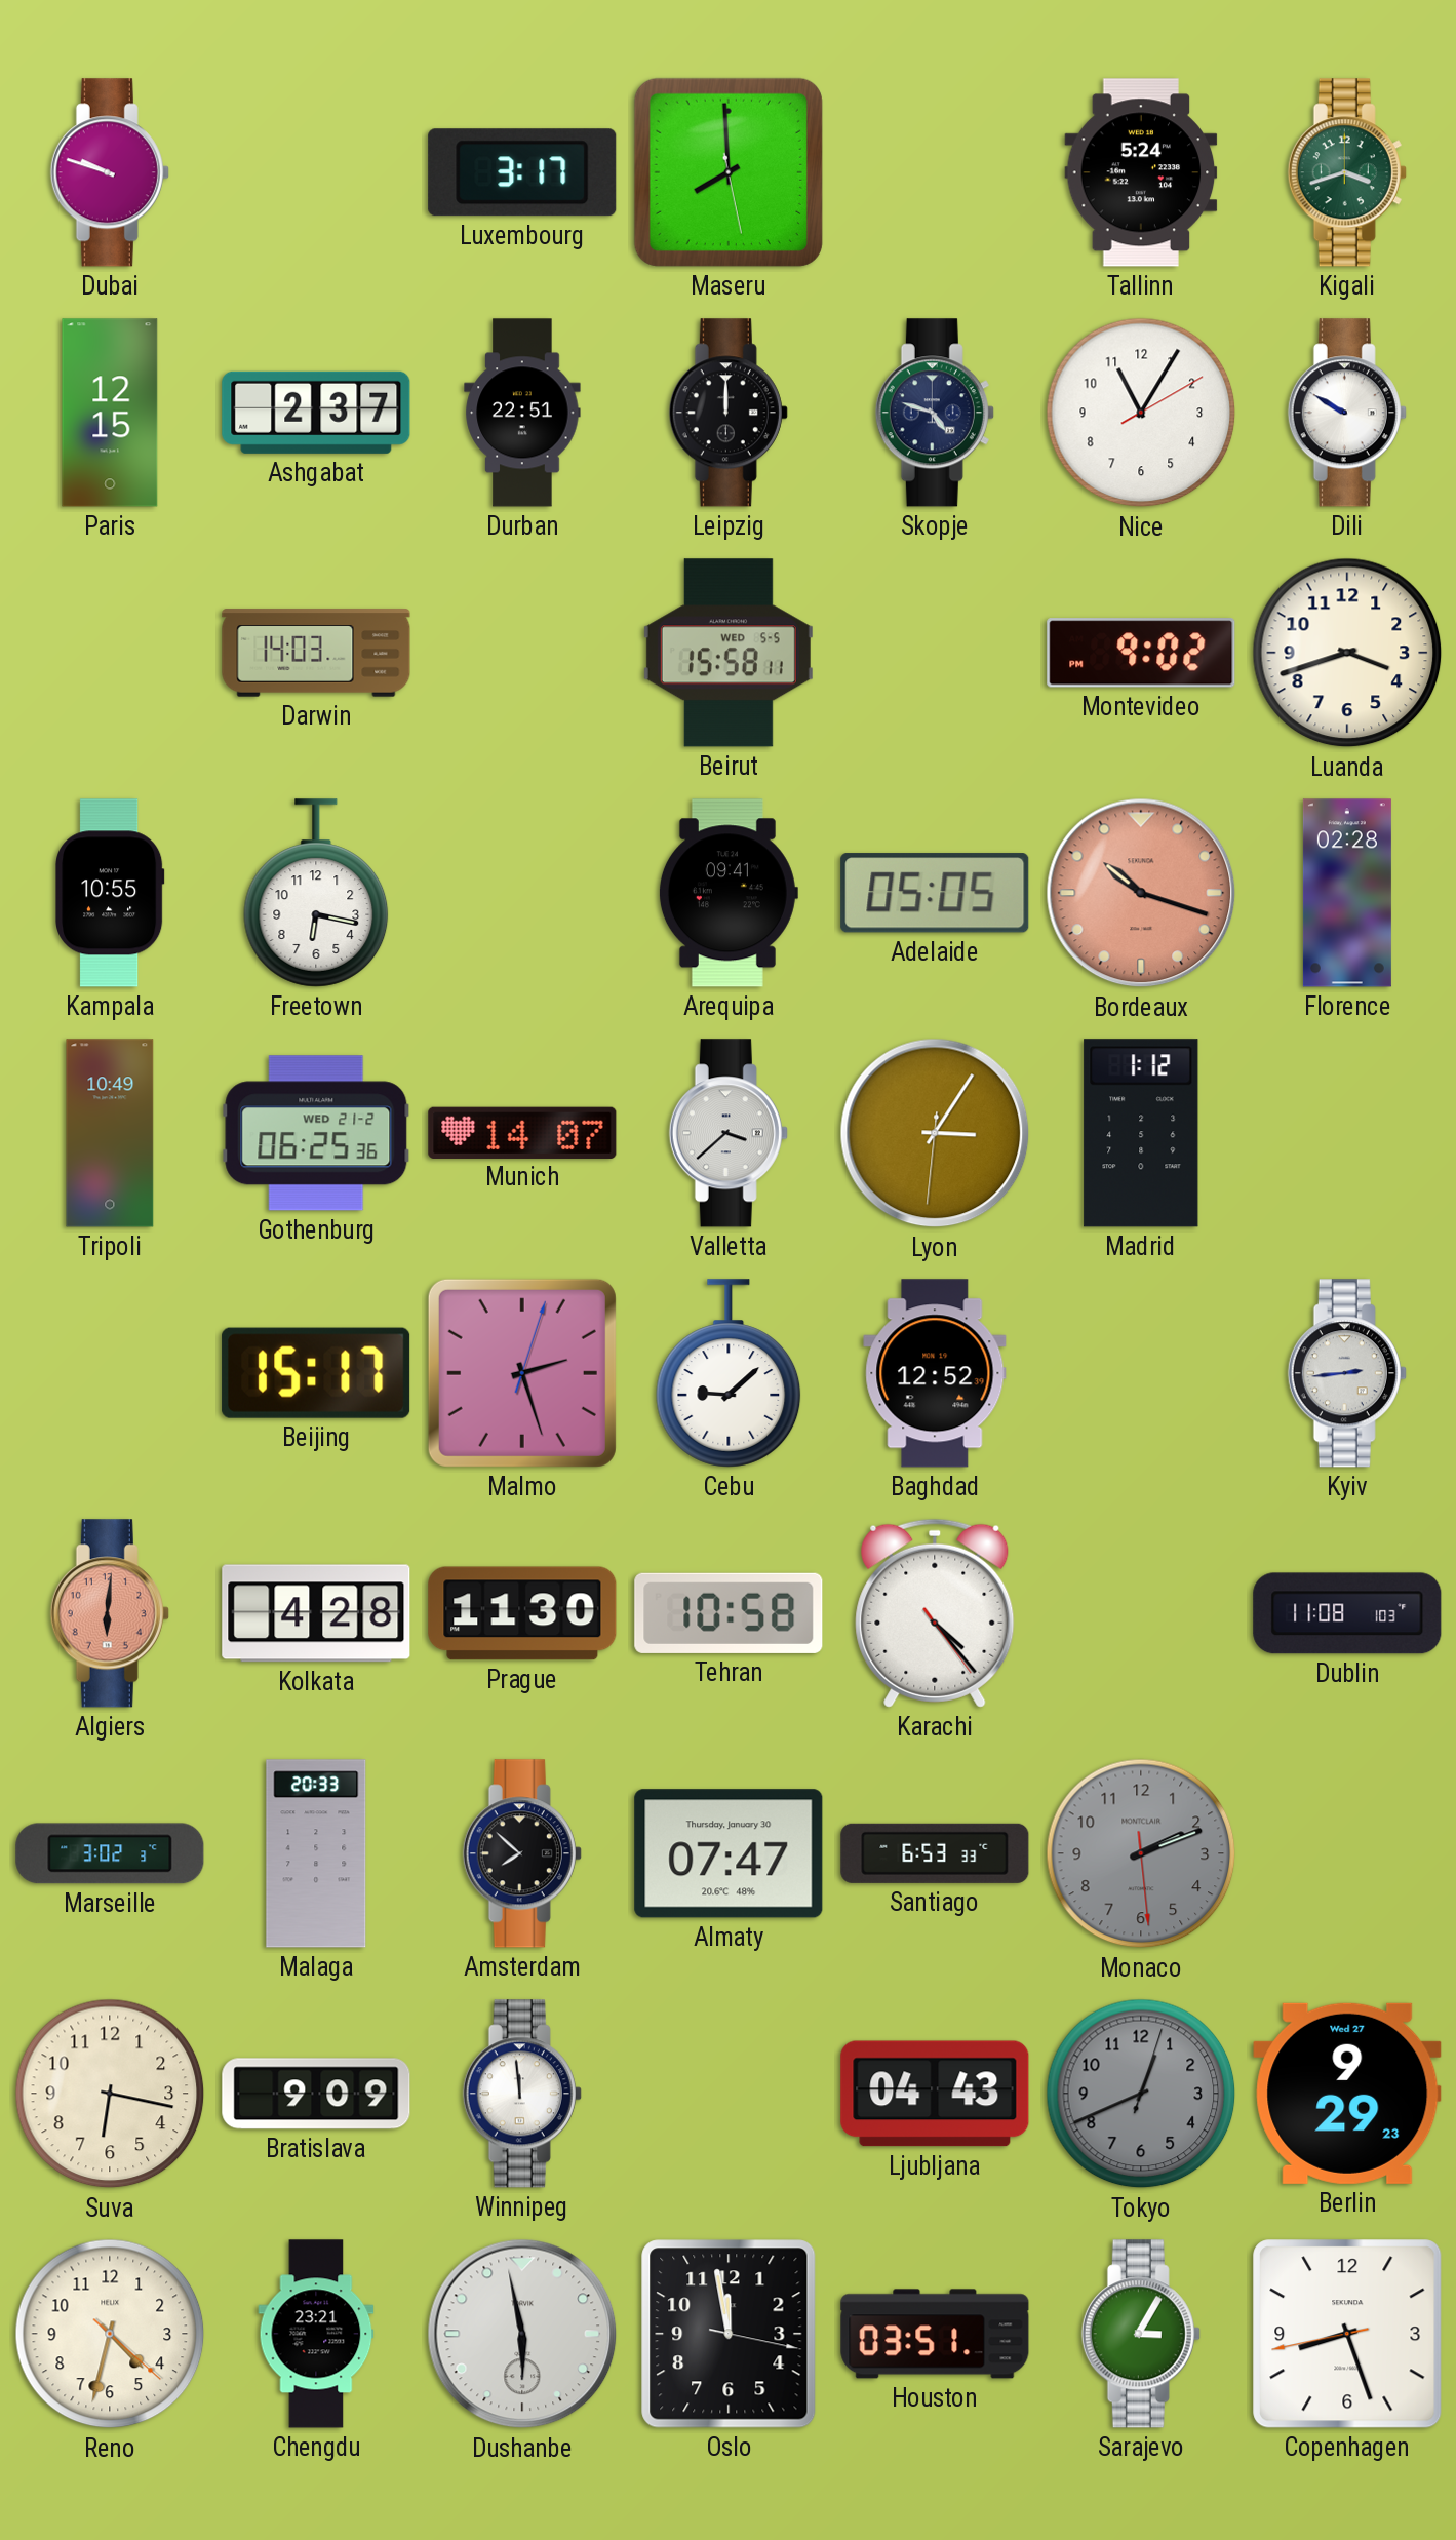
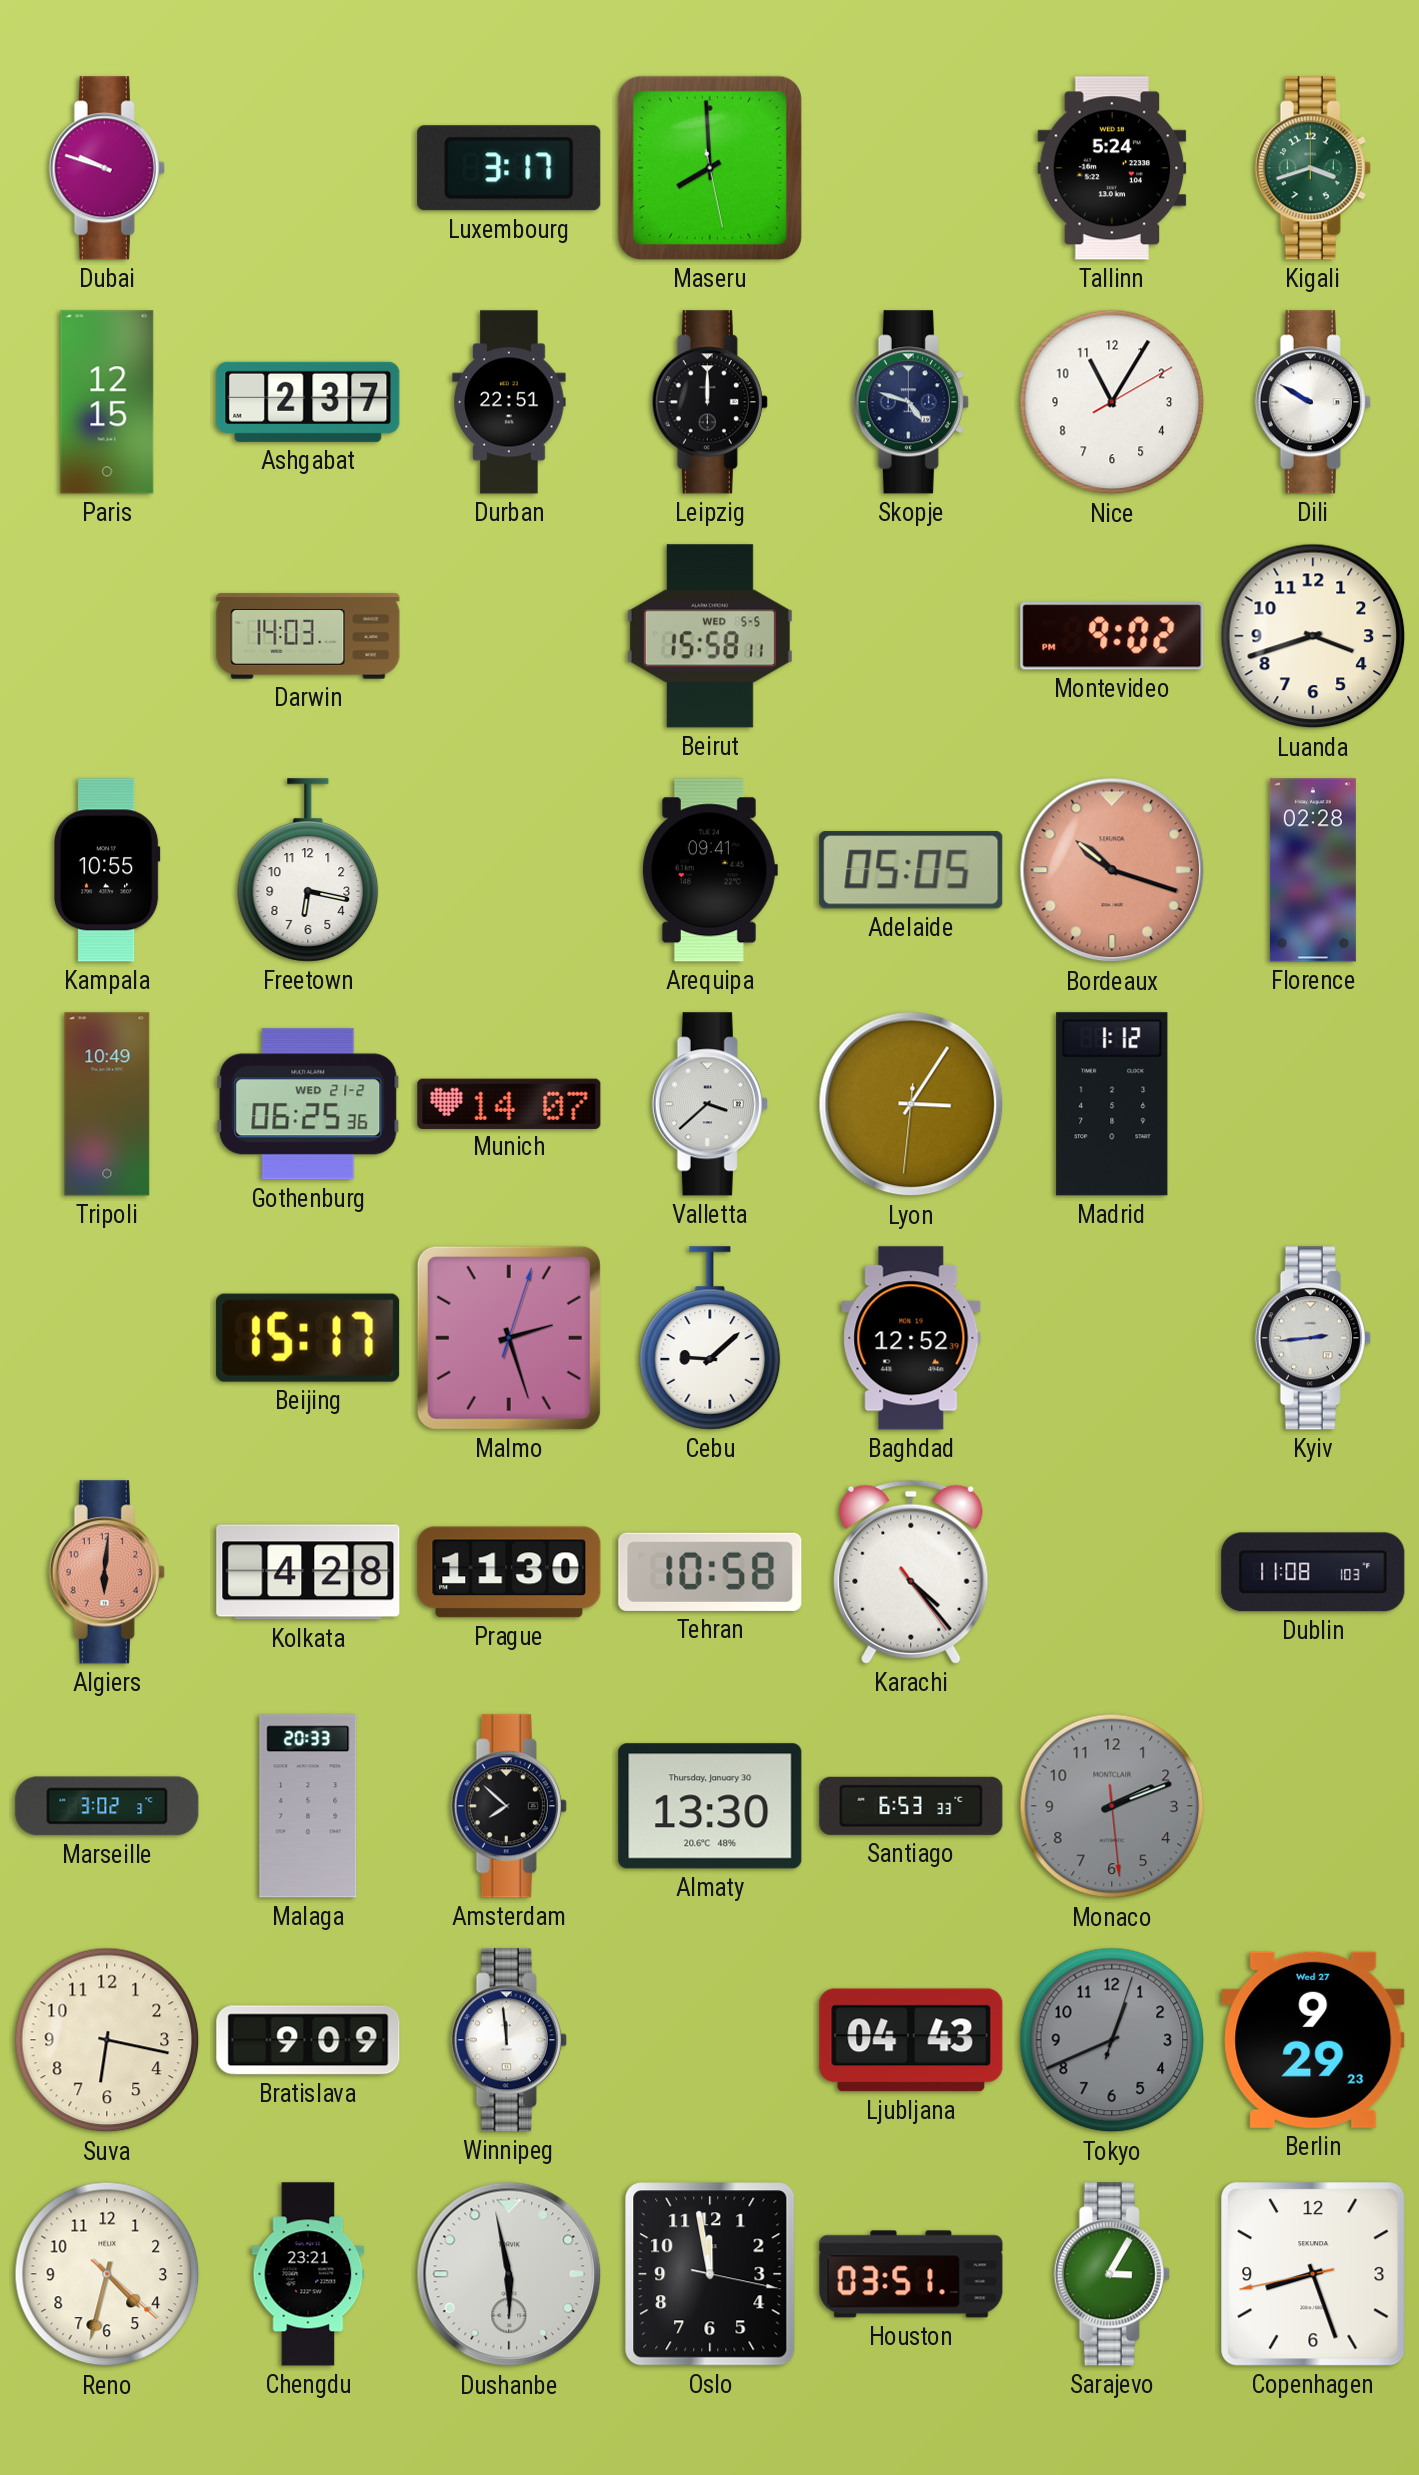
Almaty: 07:47 -> 13:30
